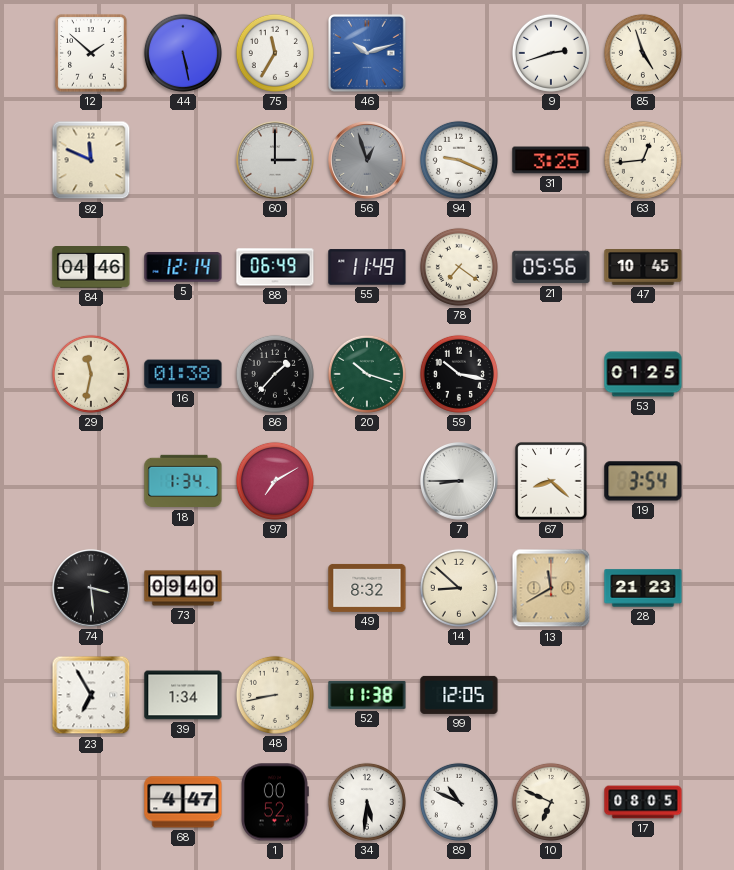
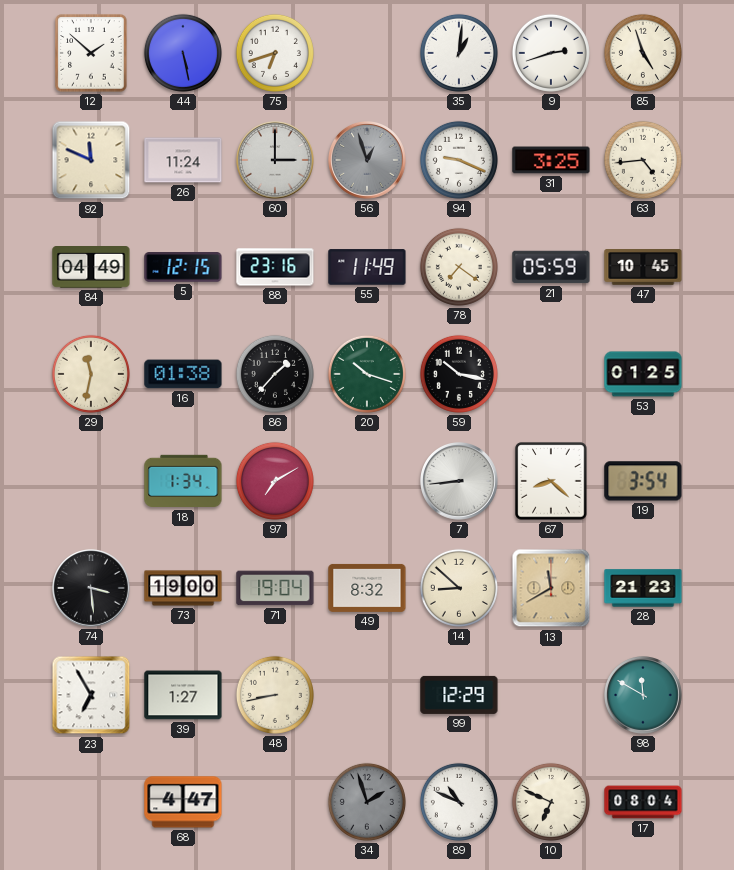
75: 11:35 -> 6:42
46: 10:12 -> none
35: none -> 1:01
26: none -> 11:24
63: 12:44 -> 4:44
84: 04:46 -> 04:49
5: 12:14 -> 12:15
88: 06:49 -> 23:16
21: 05:56 -> 05:59
7: 8:45 -> 8:44
73: 09:40 -> 19:00
71: none -> 19:04
39: 1:34 -> 1:27
52: 11:38 -> none
99: 12:05 -> 12:29
98: none -> 11:50
1: 00:52 -> none
34: 5:31 -> 1:57
34 dial: white -> grey
17: 08:05 -> 08:04
